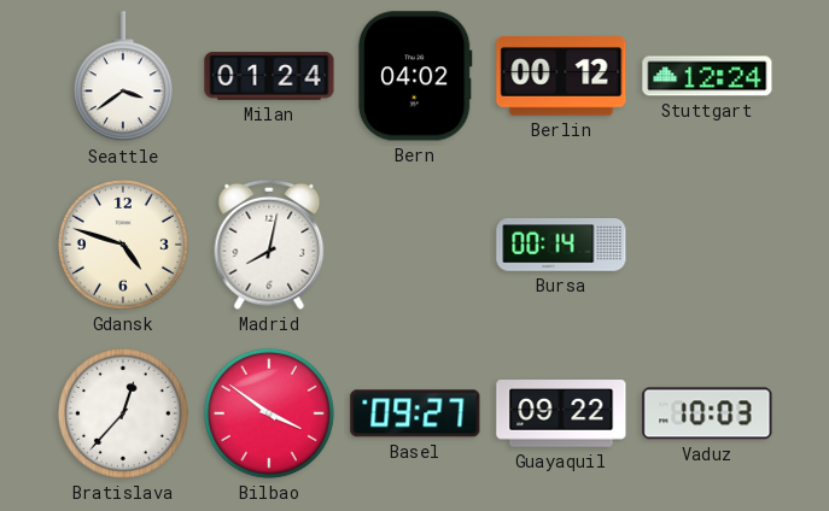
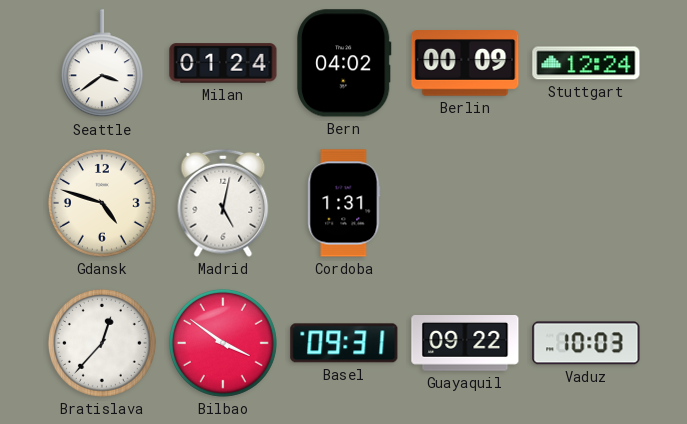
Berlin: 00:12 -> 00:09
Madrid: 8:02 -> 5:02
Cordoba: none -> 1:31
Bursa: 00:14 -> none
Basel: 09:27 -> 09:31
